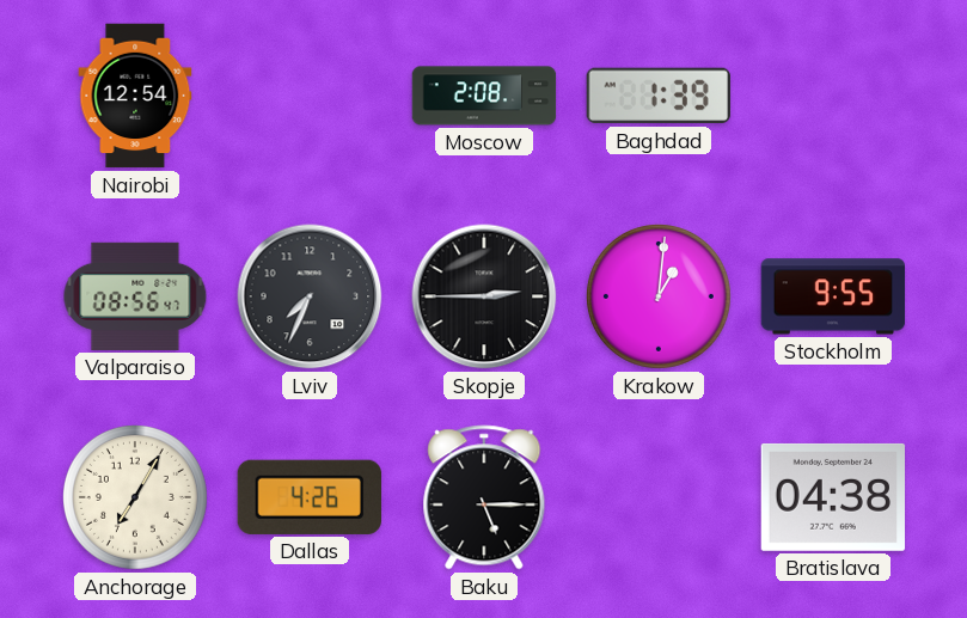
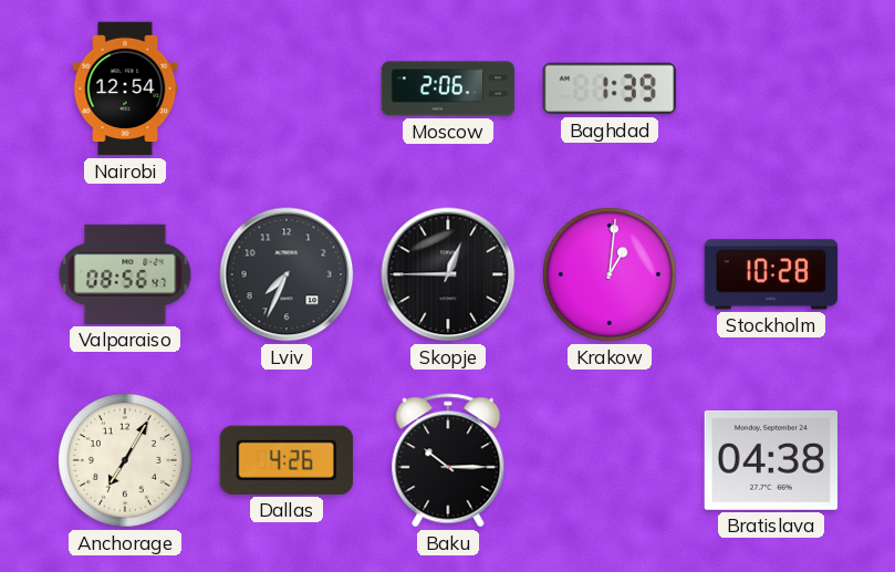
Moscow: 2:08 -> 2:06
Skopje: 2:45 -> 12:45
Stockholm: 9:55 -> 10:28
Baku: 5:15 -> 10:15
